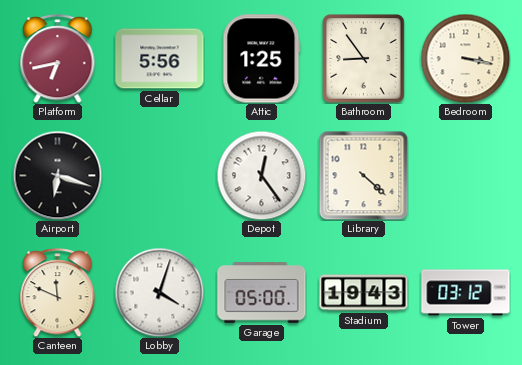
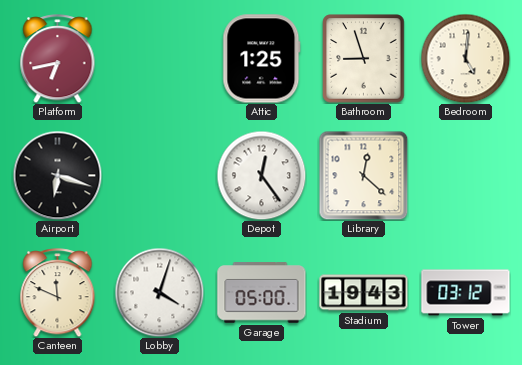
Cellar: 5:56 -> none
Bathroom: 8:54 -> 8:57
Bedroom: 3:17 -> 5:01
Library: 4:22 -> 12:22
